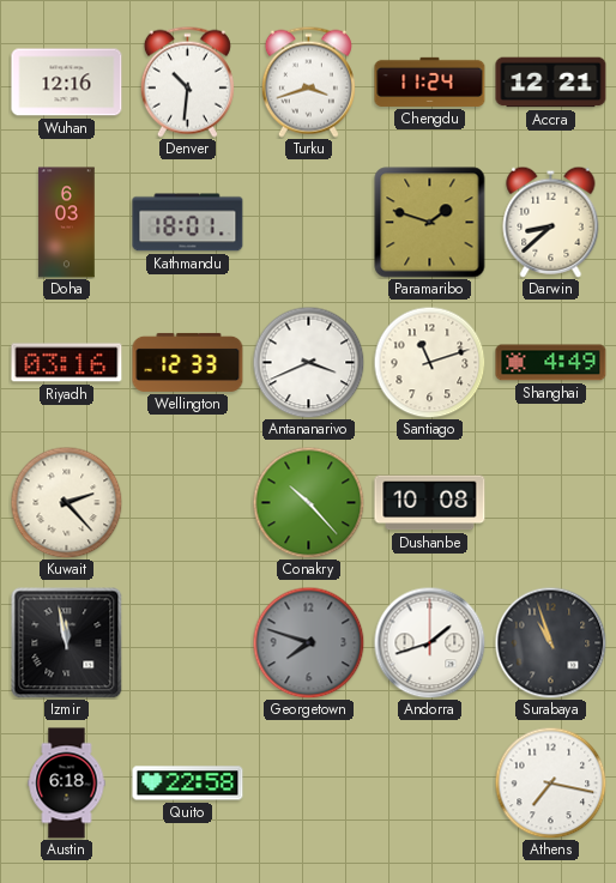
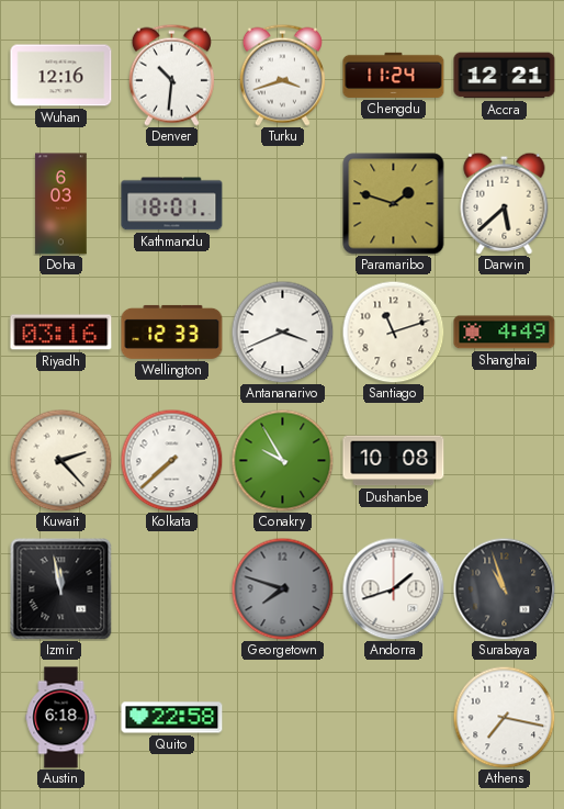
Darwin: 8:38 -> 5:38
Kolkata: none -> 7:38
Conakry: 10:23 -> 9:55
